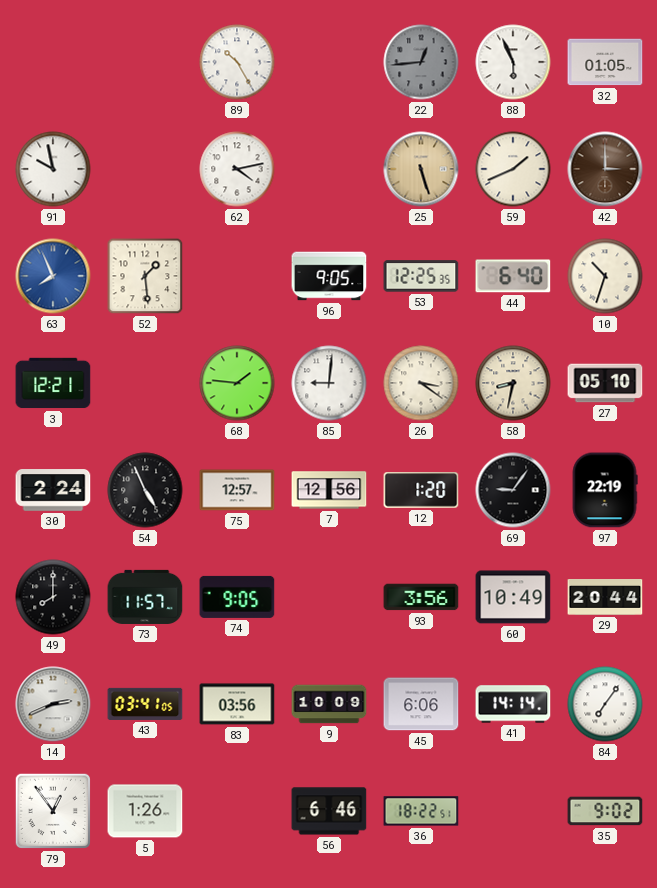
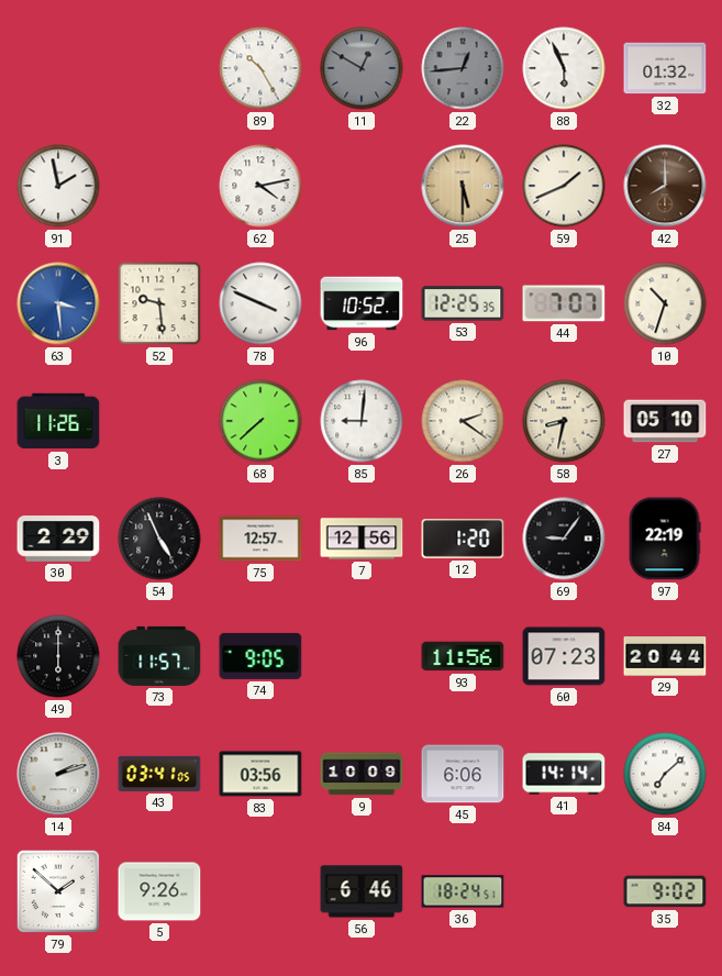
11: none -> 12:50
32: 01:05 -> 01:32
91: 9:58 -> 1:58
25: 5:27 -> 5:30
42: 3:00 -> 8:00
63: 7:56 -> 3:29
52: 1:29 -> 9:29
78: none -> 3:49
96: 9:05 -> 10:52
44: 6:40 -> 7:07
3: 12:21 -> 11:26
68: 1:46 -> 7:38
26: 3:21 -> 2:21
30: 2:24 -> 2:29
49: 8:00 -> 6:00
93: 3:56 -> 11:56
60: 10:49 -> 07:23
14: 2:41 -> 2:12
84: 7:06 -> 7:08
79: 12:54 -> 1:52
5: 1:26 -> 9:26
36: 18:22 -> 18:24
